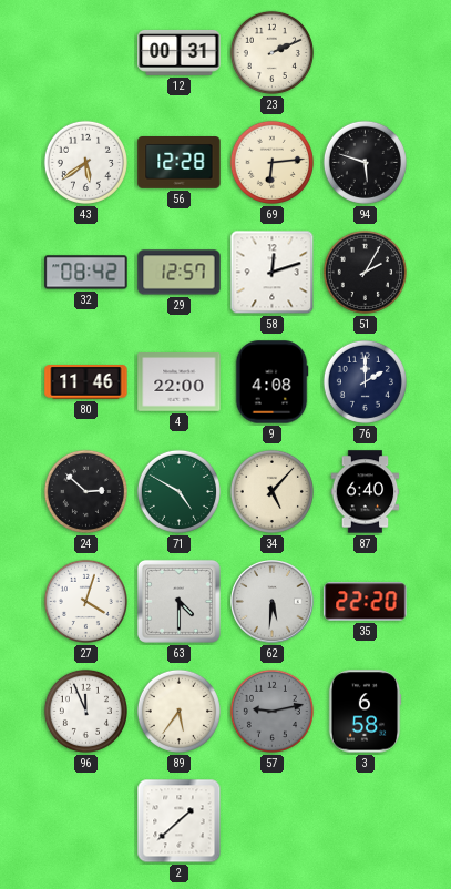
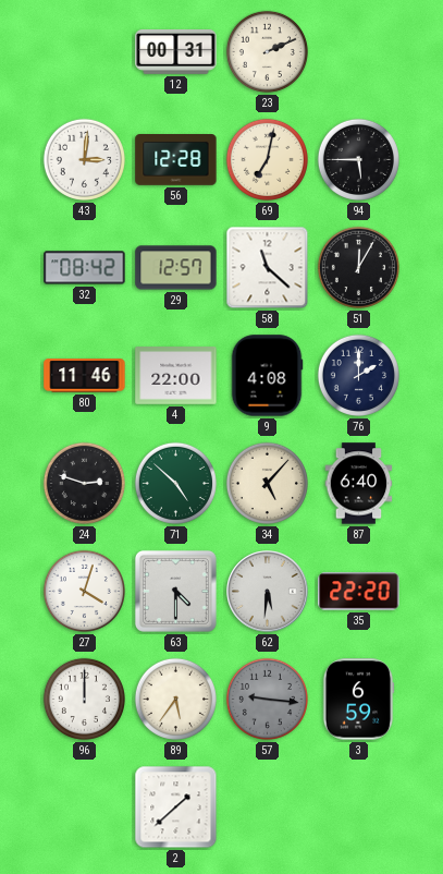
43: 5:39 -> 3:01
69: 6:14 -> 7:02
94: 5:48 -> 5:45
58: 12:12 -> 11:22
51: 2:05 -> 12:05
24: 2:52 -> 2:48
71: 4:50 -> 4:52
96: 11:56 -> 12:00
57: 9:13 -> 9:16
3: 6:58 -> 6:59
